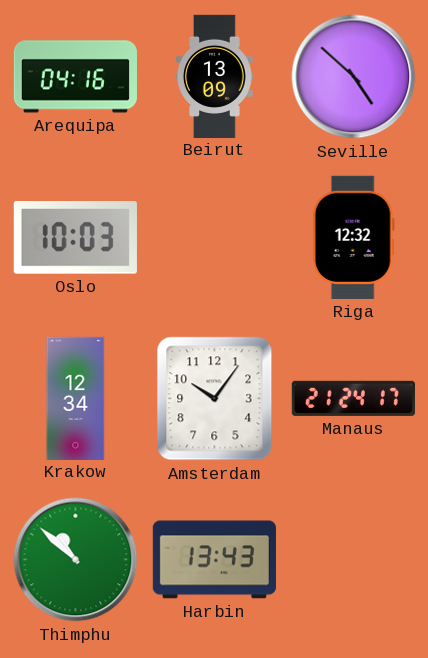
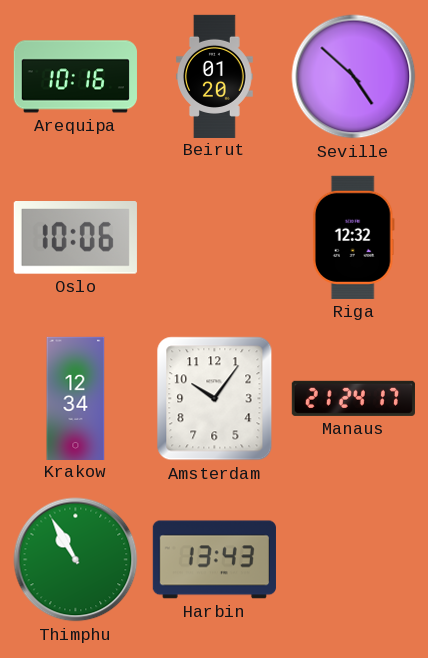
Arequipa: 04:16 -> 10:16
Beirut: 13:09 -> 01:20
Oslo: 10:03 -> 10:06
Thimphu: 10:52 -> 10:55
